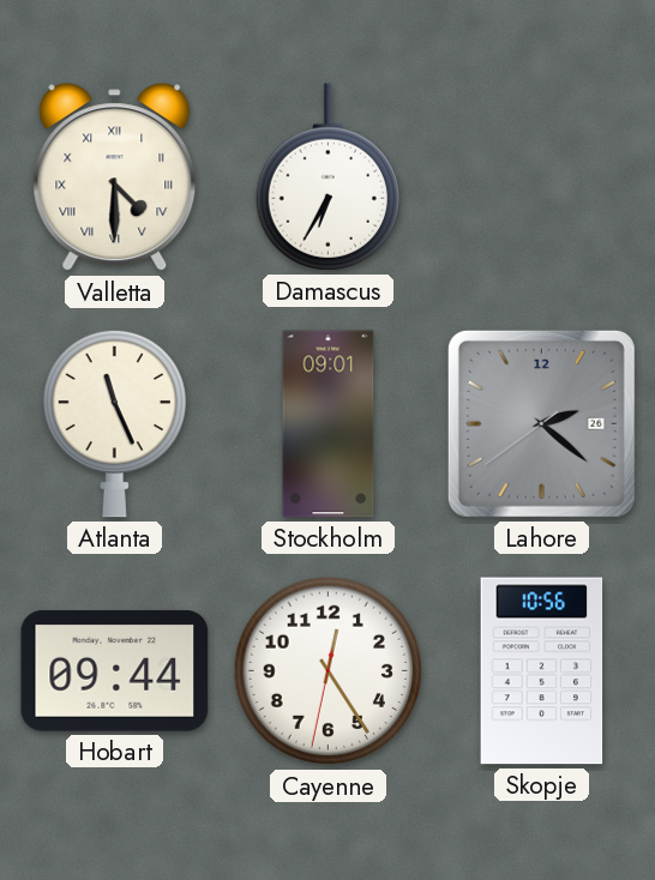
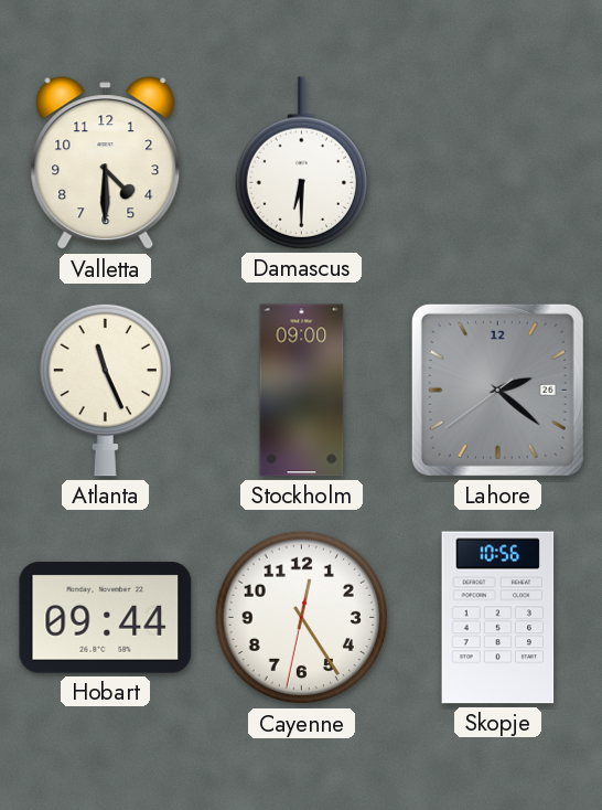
Valletta numerals: Roman -> Arabic
Damascus: 6:35 -> 6:30
Stockholm: 09:01 -> 09:00
